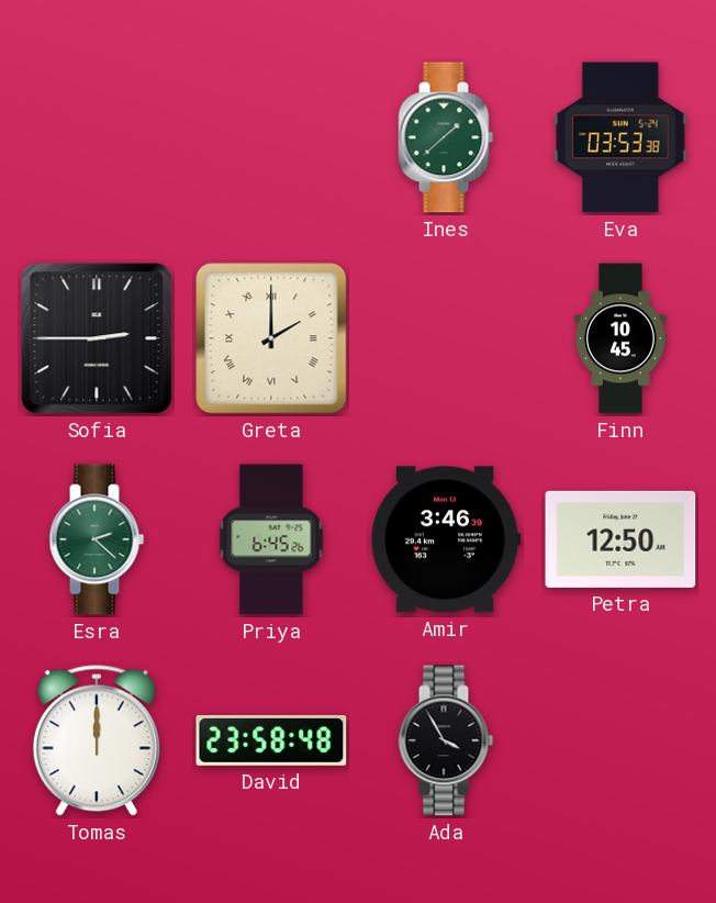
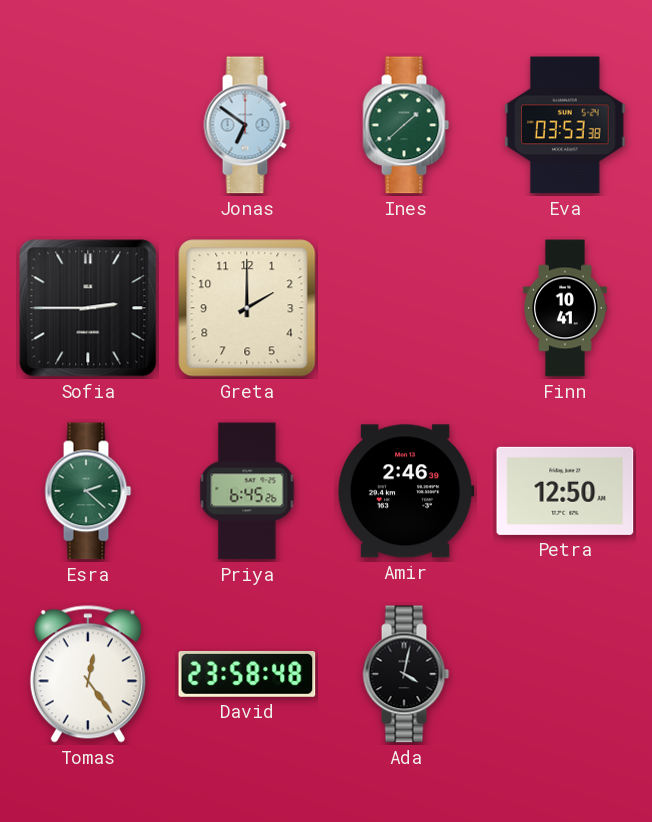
Jonas: none -> 6:51
Greta numerals: Roman -> Arabic
Finn: 10:45 -> 10:41
Amir: 3:46 -> 2:46
Tomas: 12:00 -> 12:24
Ada: 3:55 -> 4:02
